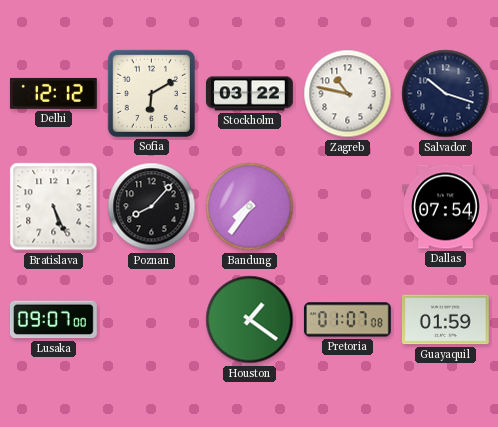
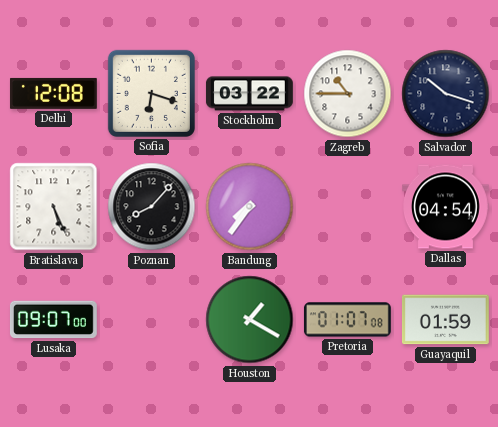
Delhi: 12:12 -> 12:08
Sofia: 6:10 -> 6:18
Zagreb: 10:47 -> 10:45
Dallas: 07:54 -> 04:54
Houston: 1:21 -> 1:20
